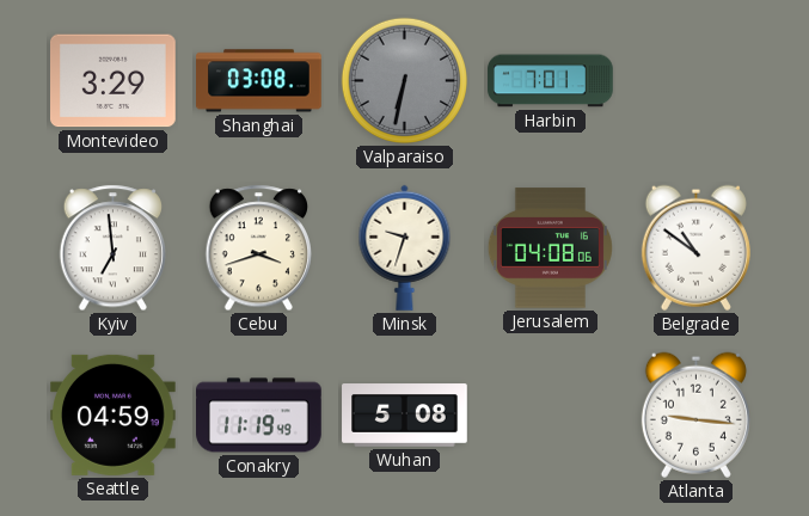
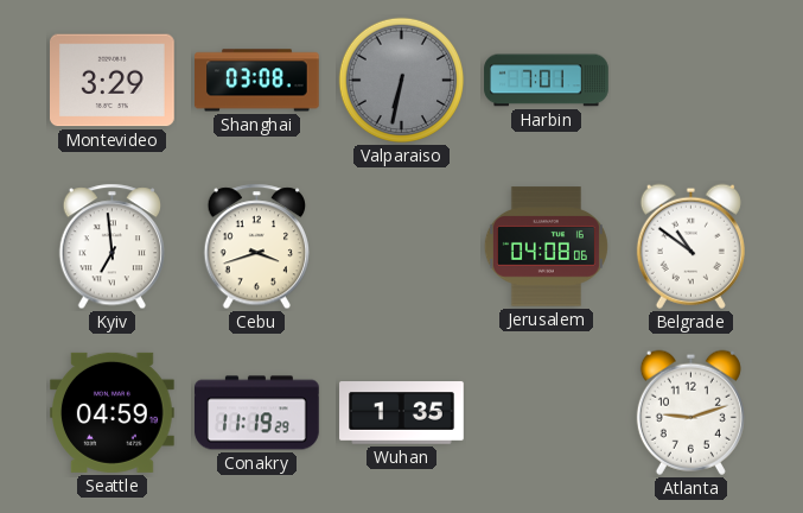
Minsk: 9:33 -> none
Conakry: 11:19:49 -> 11:19:29
Wuhan: 5:08 -> 1:35
Atlanta: 9:16 -> 9:12
